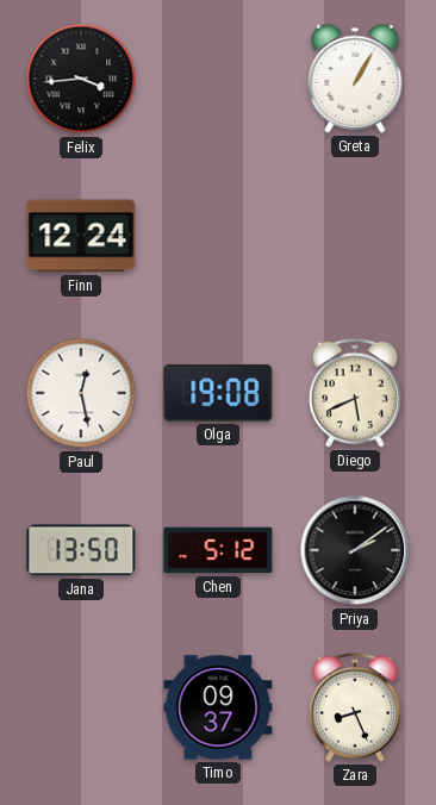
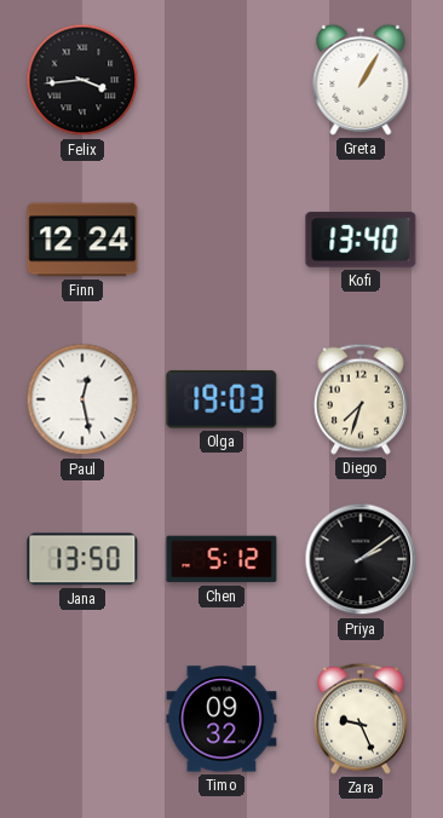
Kofi: none -> 13:40
Olga: 19:08 -> 19:03
Diego: 5:41 -> 7:33
Timo: 09:37 -> 09:32
Zara: 8:26 -> 9:26
